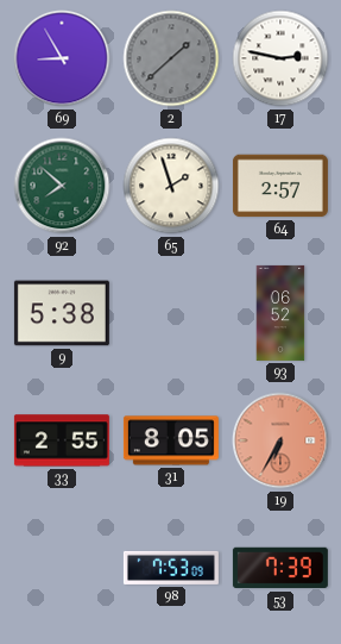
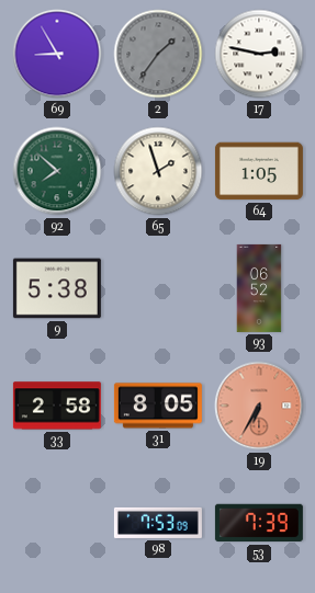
2: 1:38 -> 1:36
64: 2:57 -> 1:05
33: 2:55 -> 2:58
